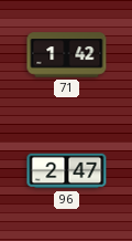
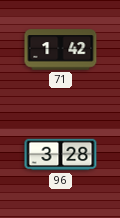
96: 2:47 -> 3:28
